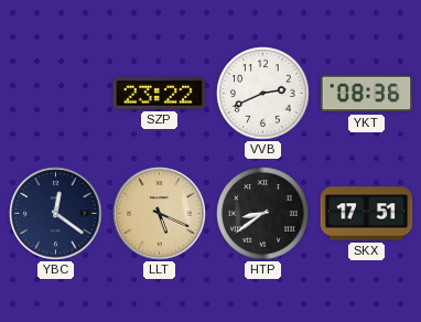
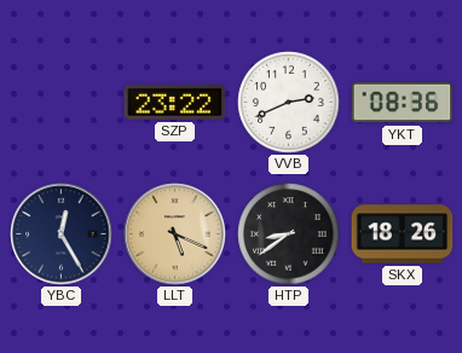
YBC: 12:21 -> 12:25
SKX: 17:51 -> 18:26
